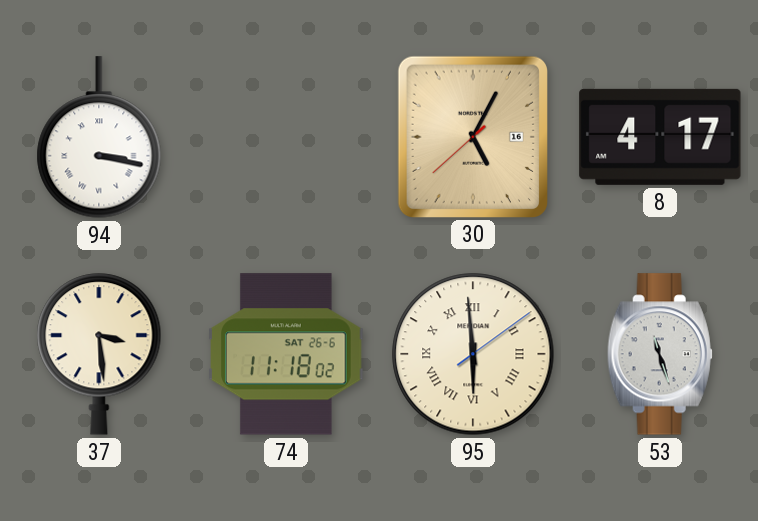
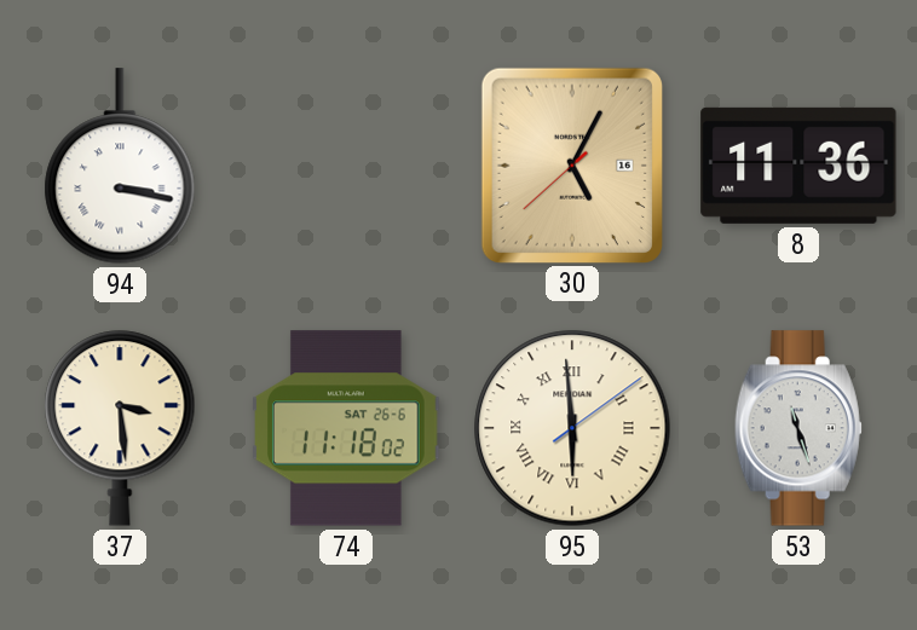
8: 4:17 -> 11:36
